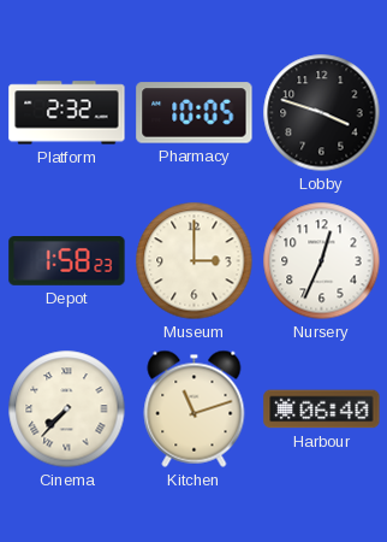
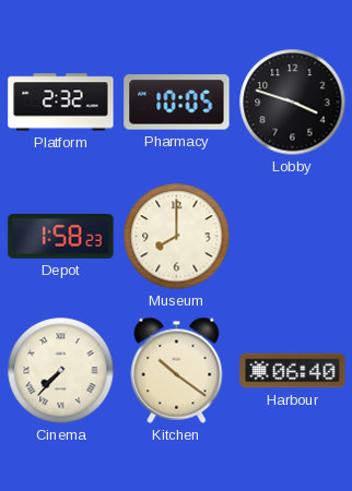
Museum: 3:00 -> 8:00
Nursery: 12:34 -> none
Kitchen: 11:12 -> 10:21
